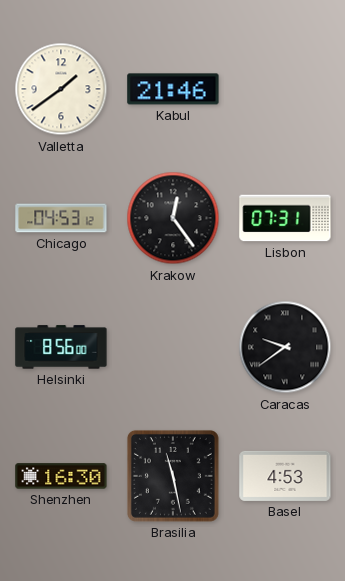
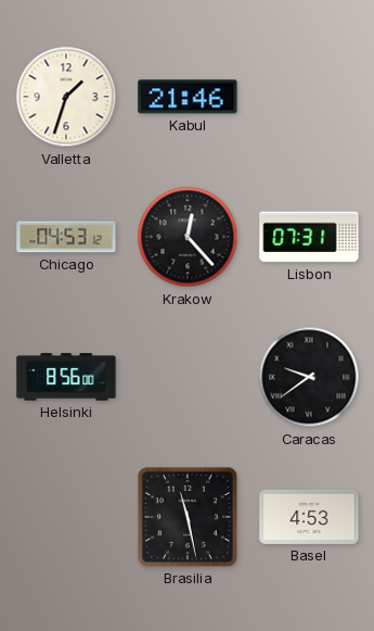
Valletta: 1:39 -> 1:33
Krakow: 12:24 -> 12:23
Shenzhen: 16:30 -> none
